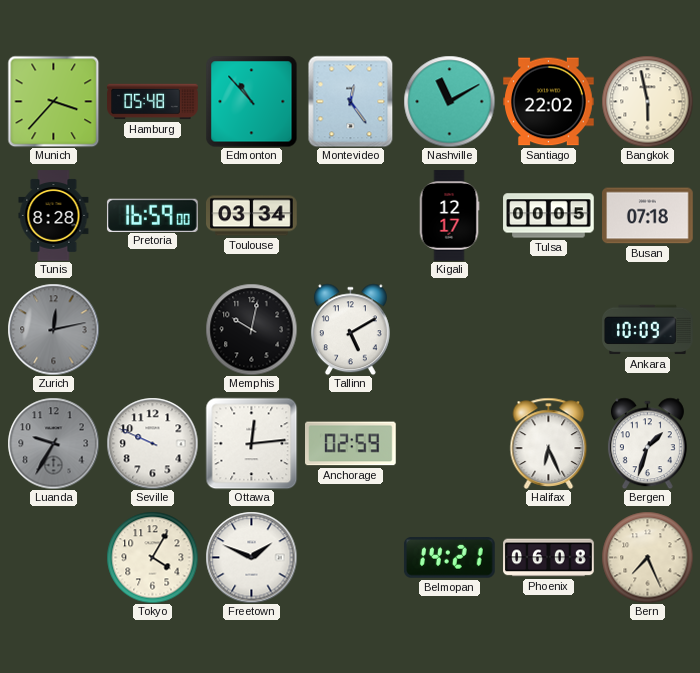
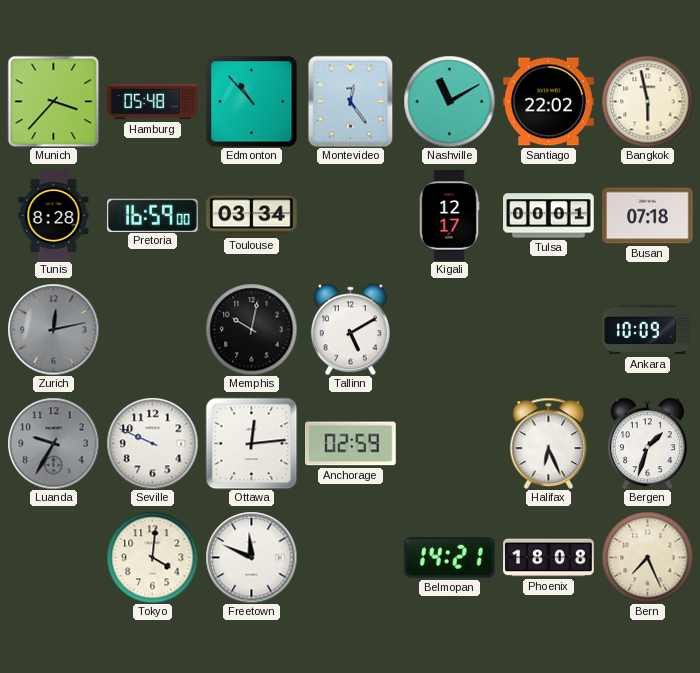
Tulsa: 00:05 -> 00:01
Tokyo: 4:05 -> 4:01
Freetown: 1:49 -> 11:49
Phoenix: 06:08 -> 18:08
